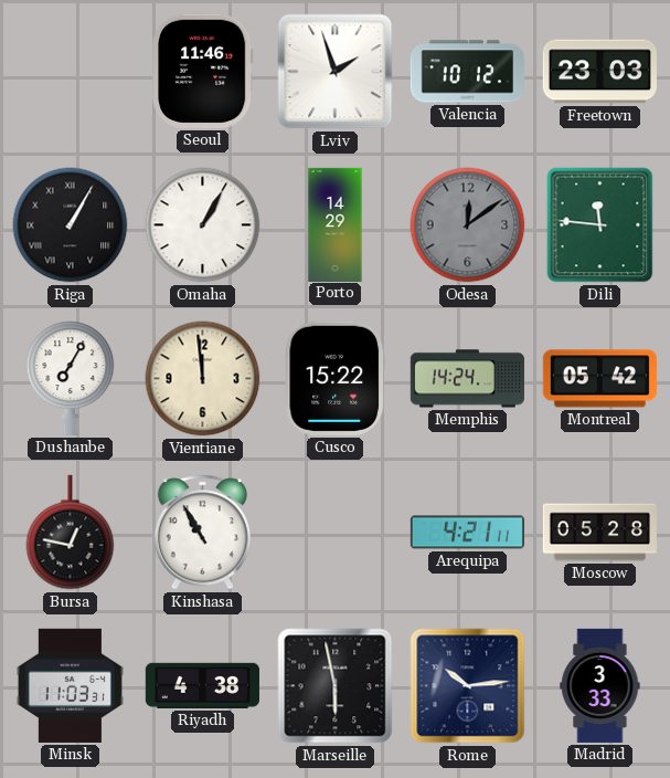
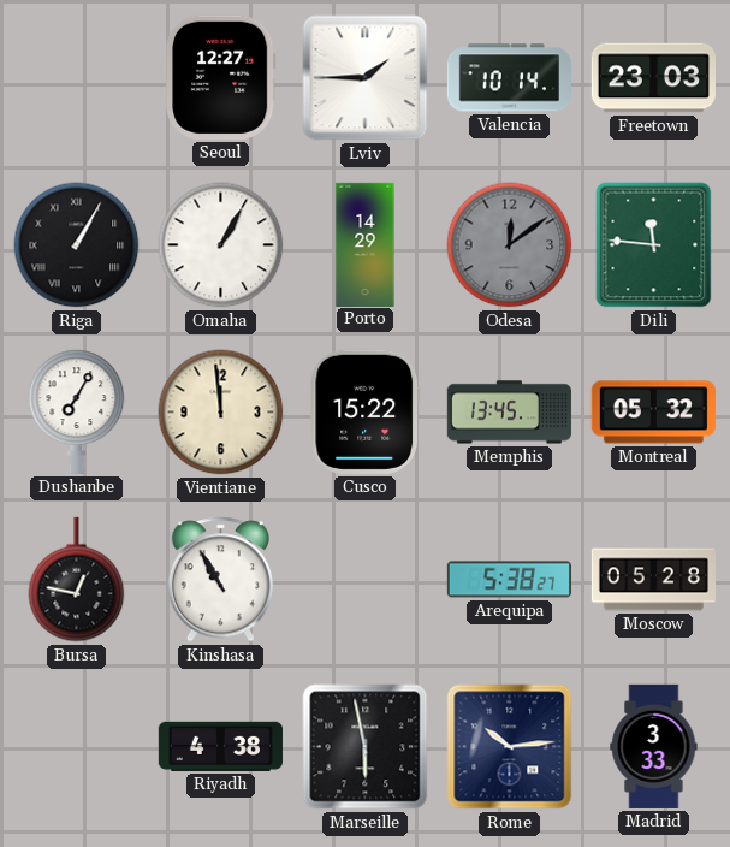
Seoul: 11:46 -> 12:27
Lviv: 1:57 -> 1:45
Valencia: 10:12 -> 10:14
Memphis: 14:24 -> 13:45
Montreal: 05:42 -> 05:32
Arequipa: 4:21 -> 5:38
Minsk: 11:03 -> none
